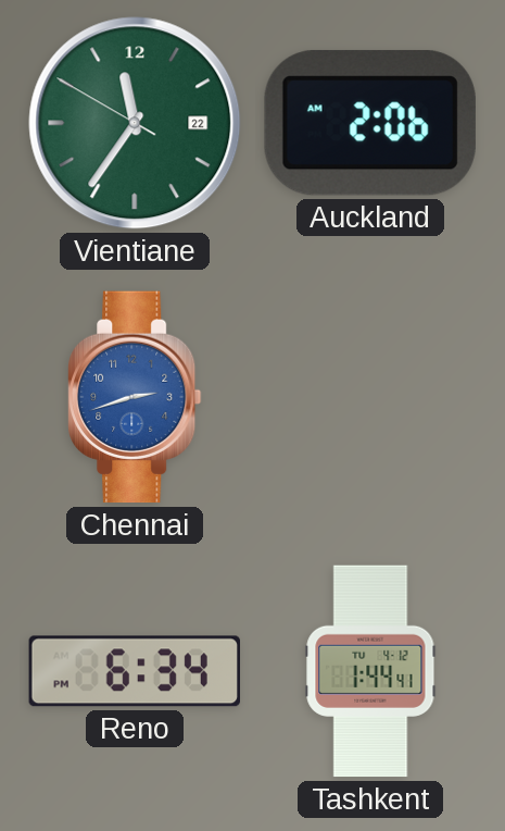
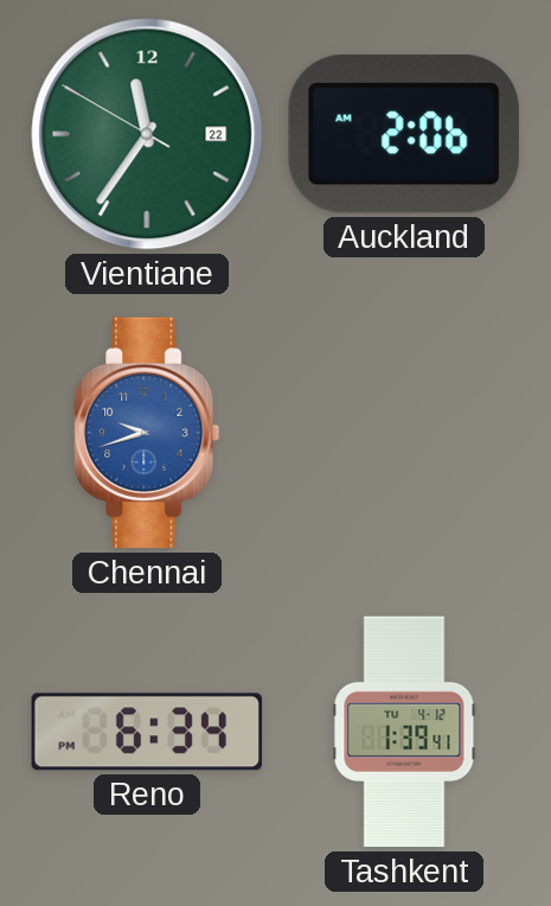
Chennai: 2:42 -> 9:42
Tashkent: 1:44 -> 1:39
